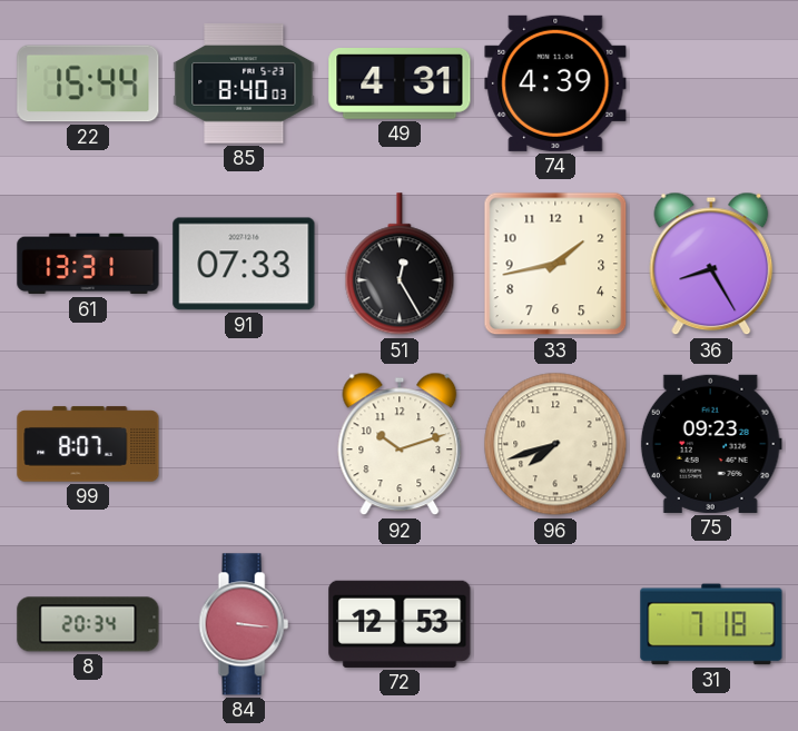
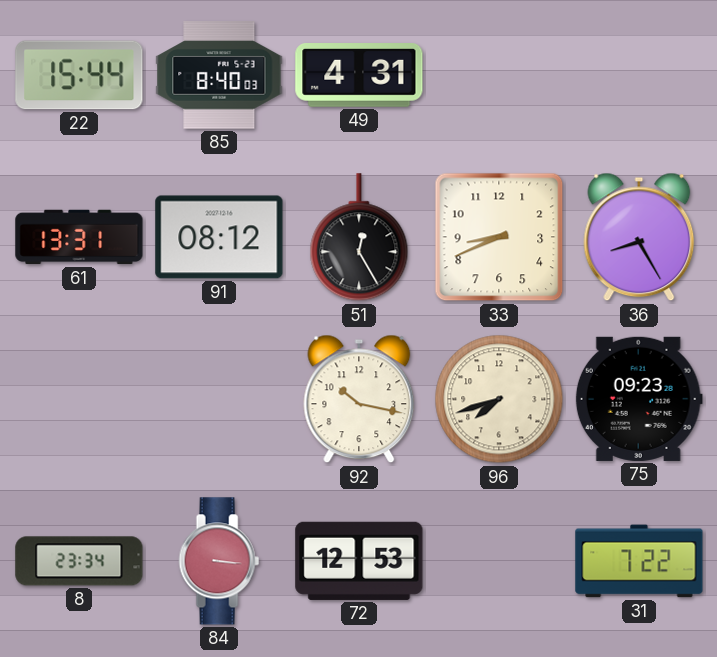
74: 4:39 -> none
91: 07:33 -> 08:12
33: 1:43 -> 8:41
99: 8:07 -> none
92: 10:12 -> 10:17
8: 20:34 -> 23:34
31: 7:18 -> 7:22
